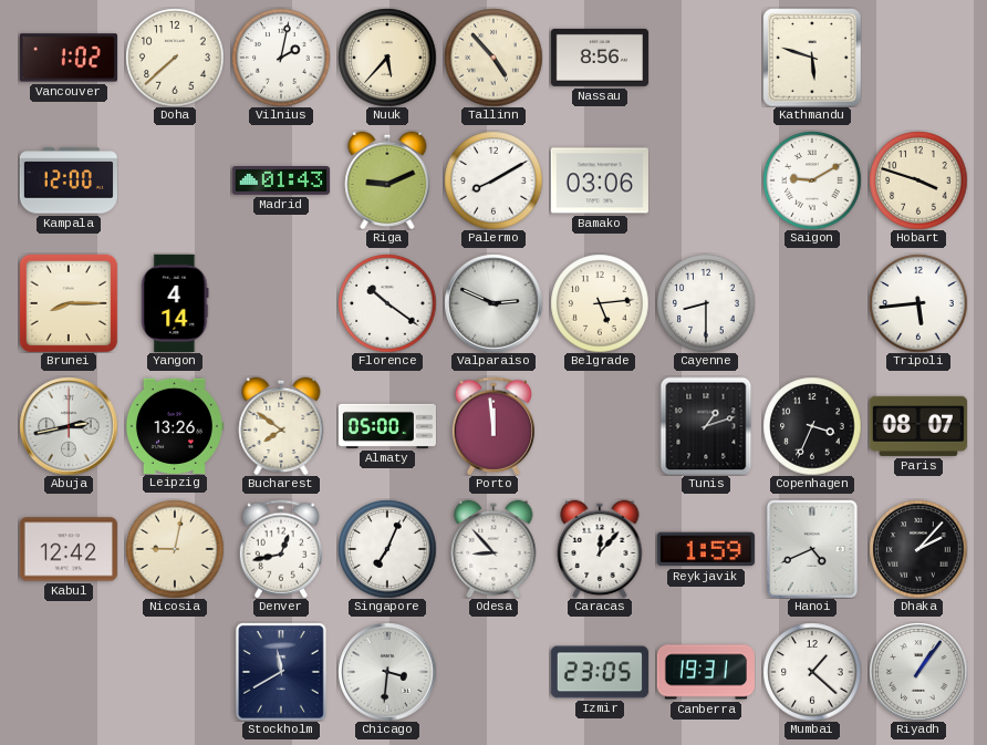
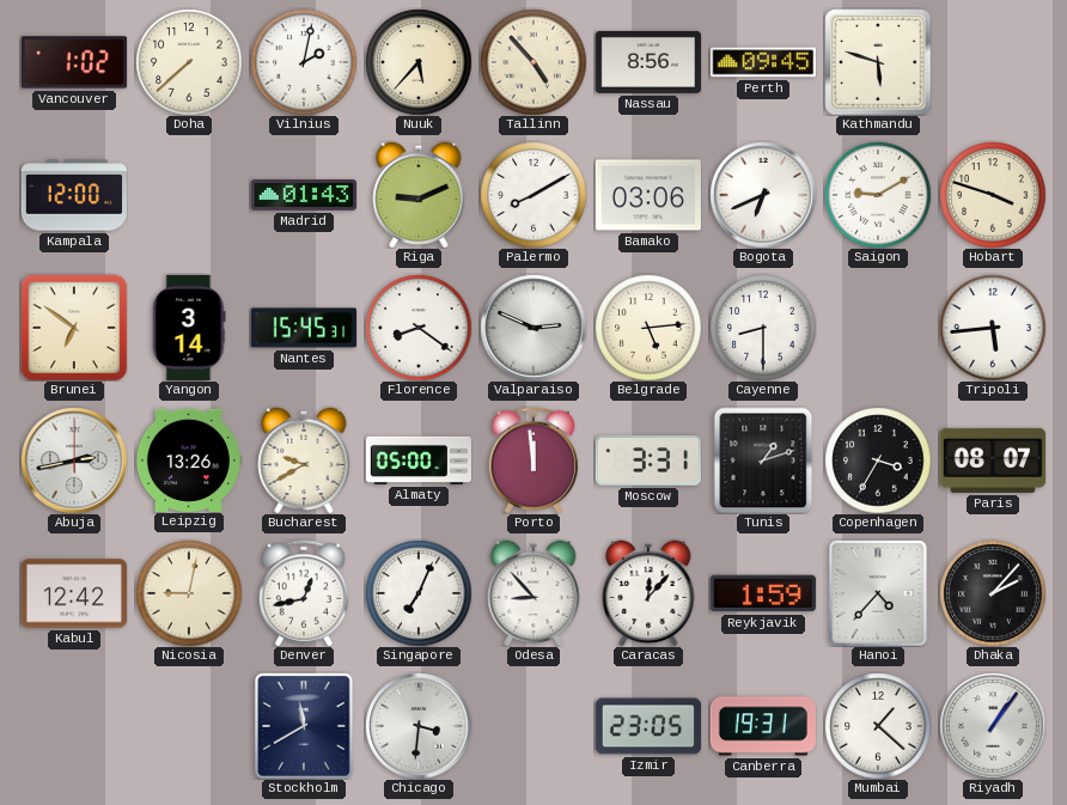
Perth: none -> 09:45
Bogota: none -> 6:41
Brunei: 8:15 -> 6:51
Yangon: 4:14 -> 3:14
Nantes: none -> 15:45
Florence: 10:21 -> 8:21
Bucharest: 7:51 -> 9:40
Moscow: none -> 3:31
Copenhagen: 3:34 -> 3:35
Hanoi: 4:41 -> 4:37
